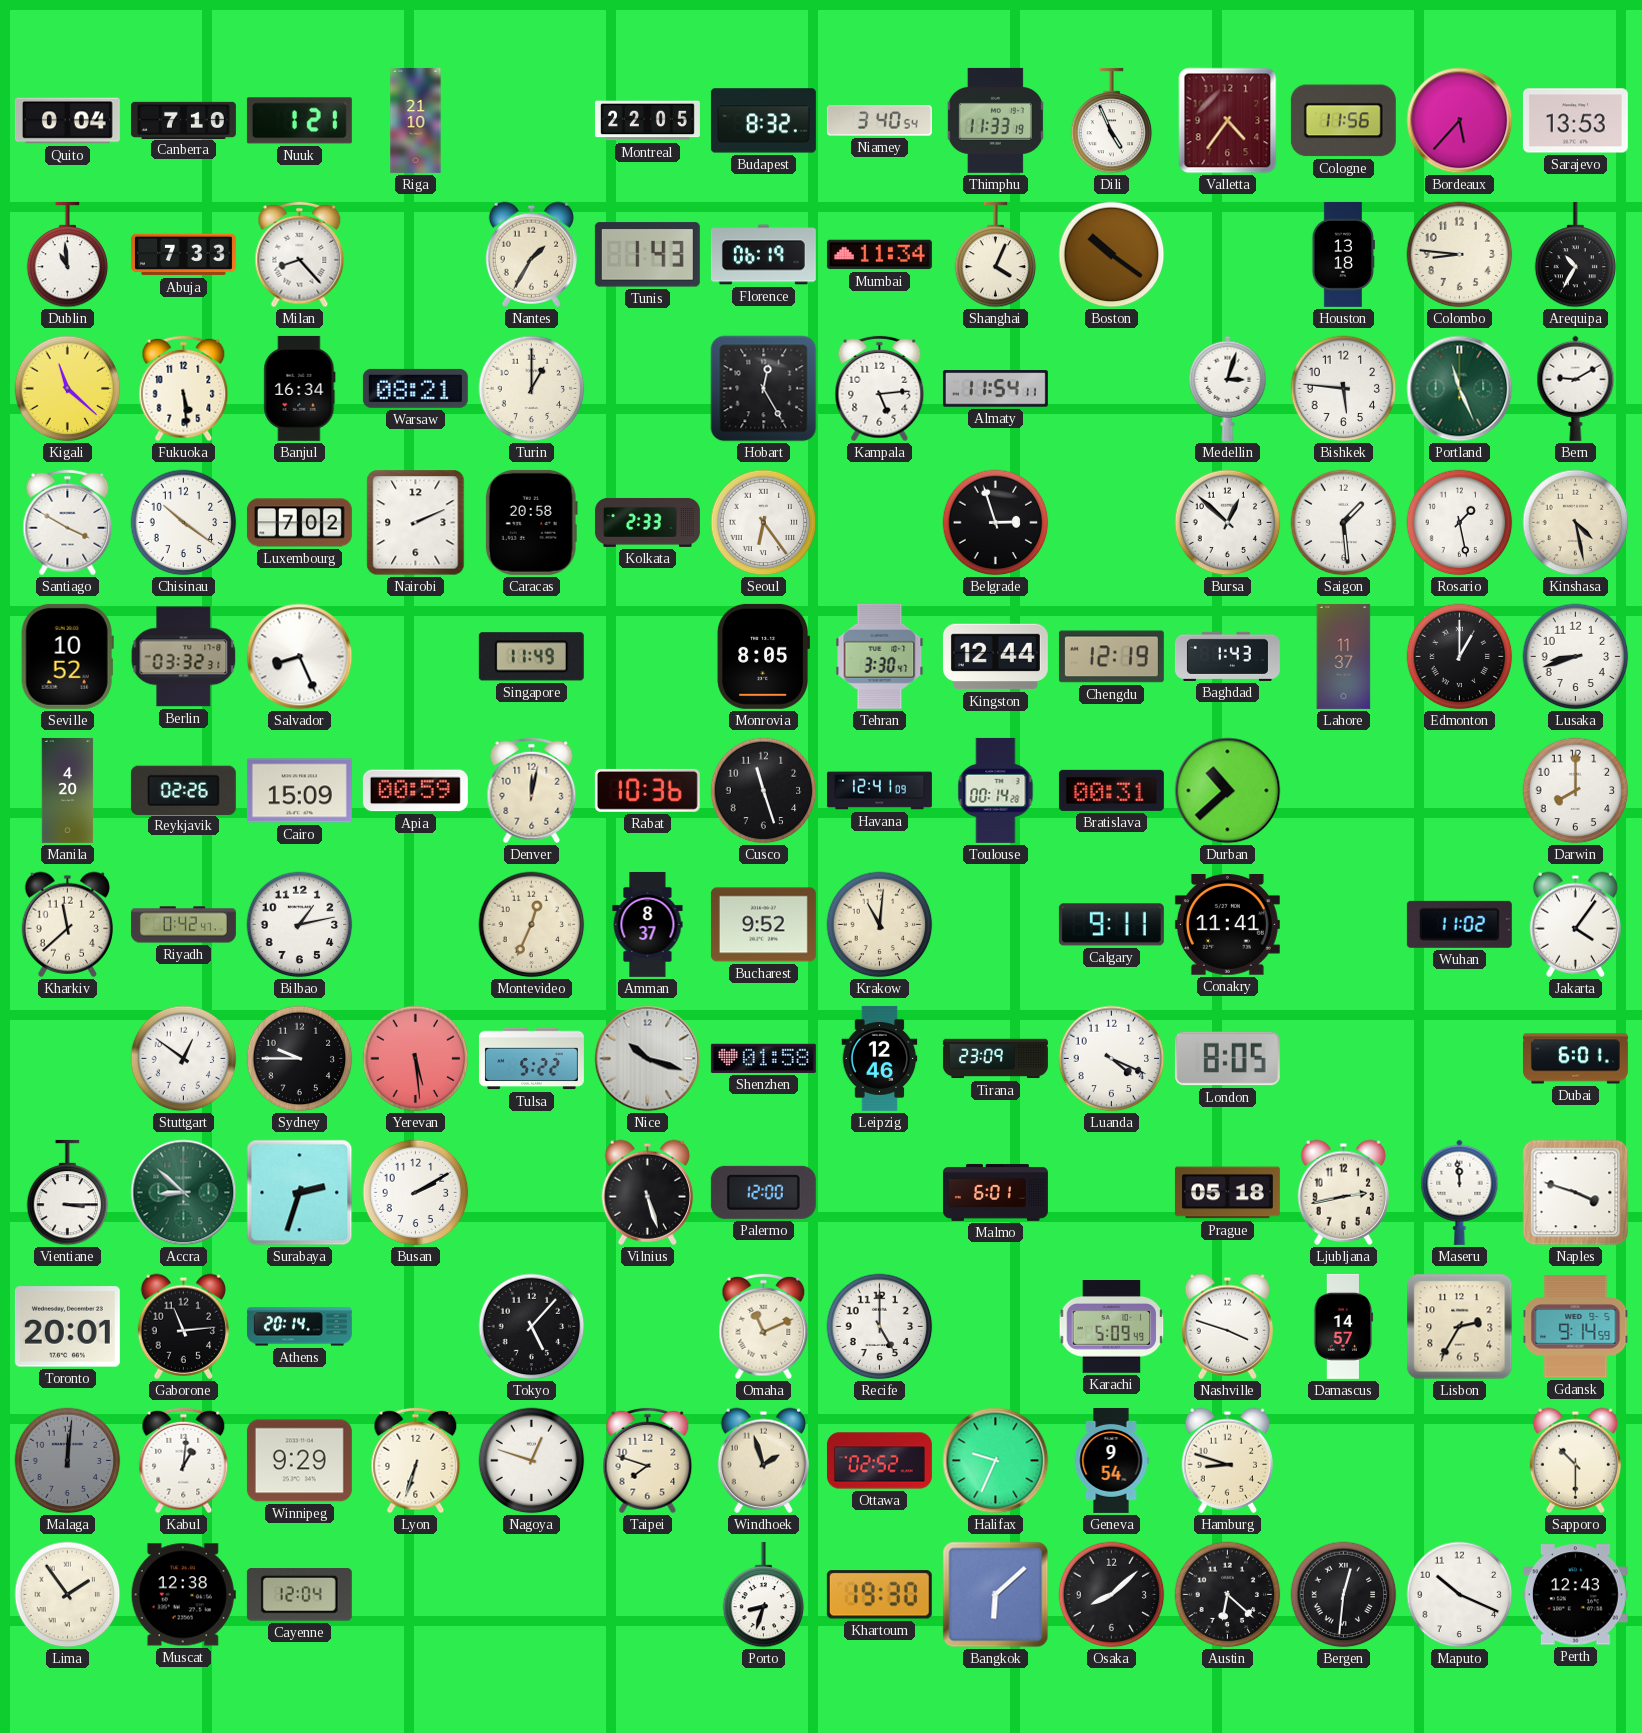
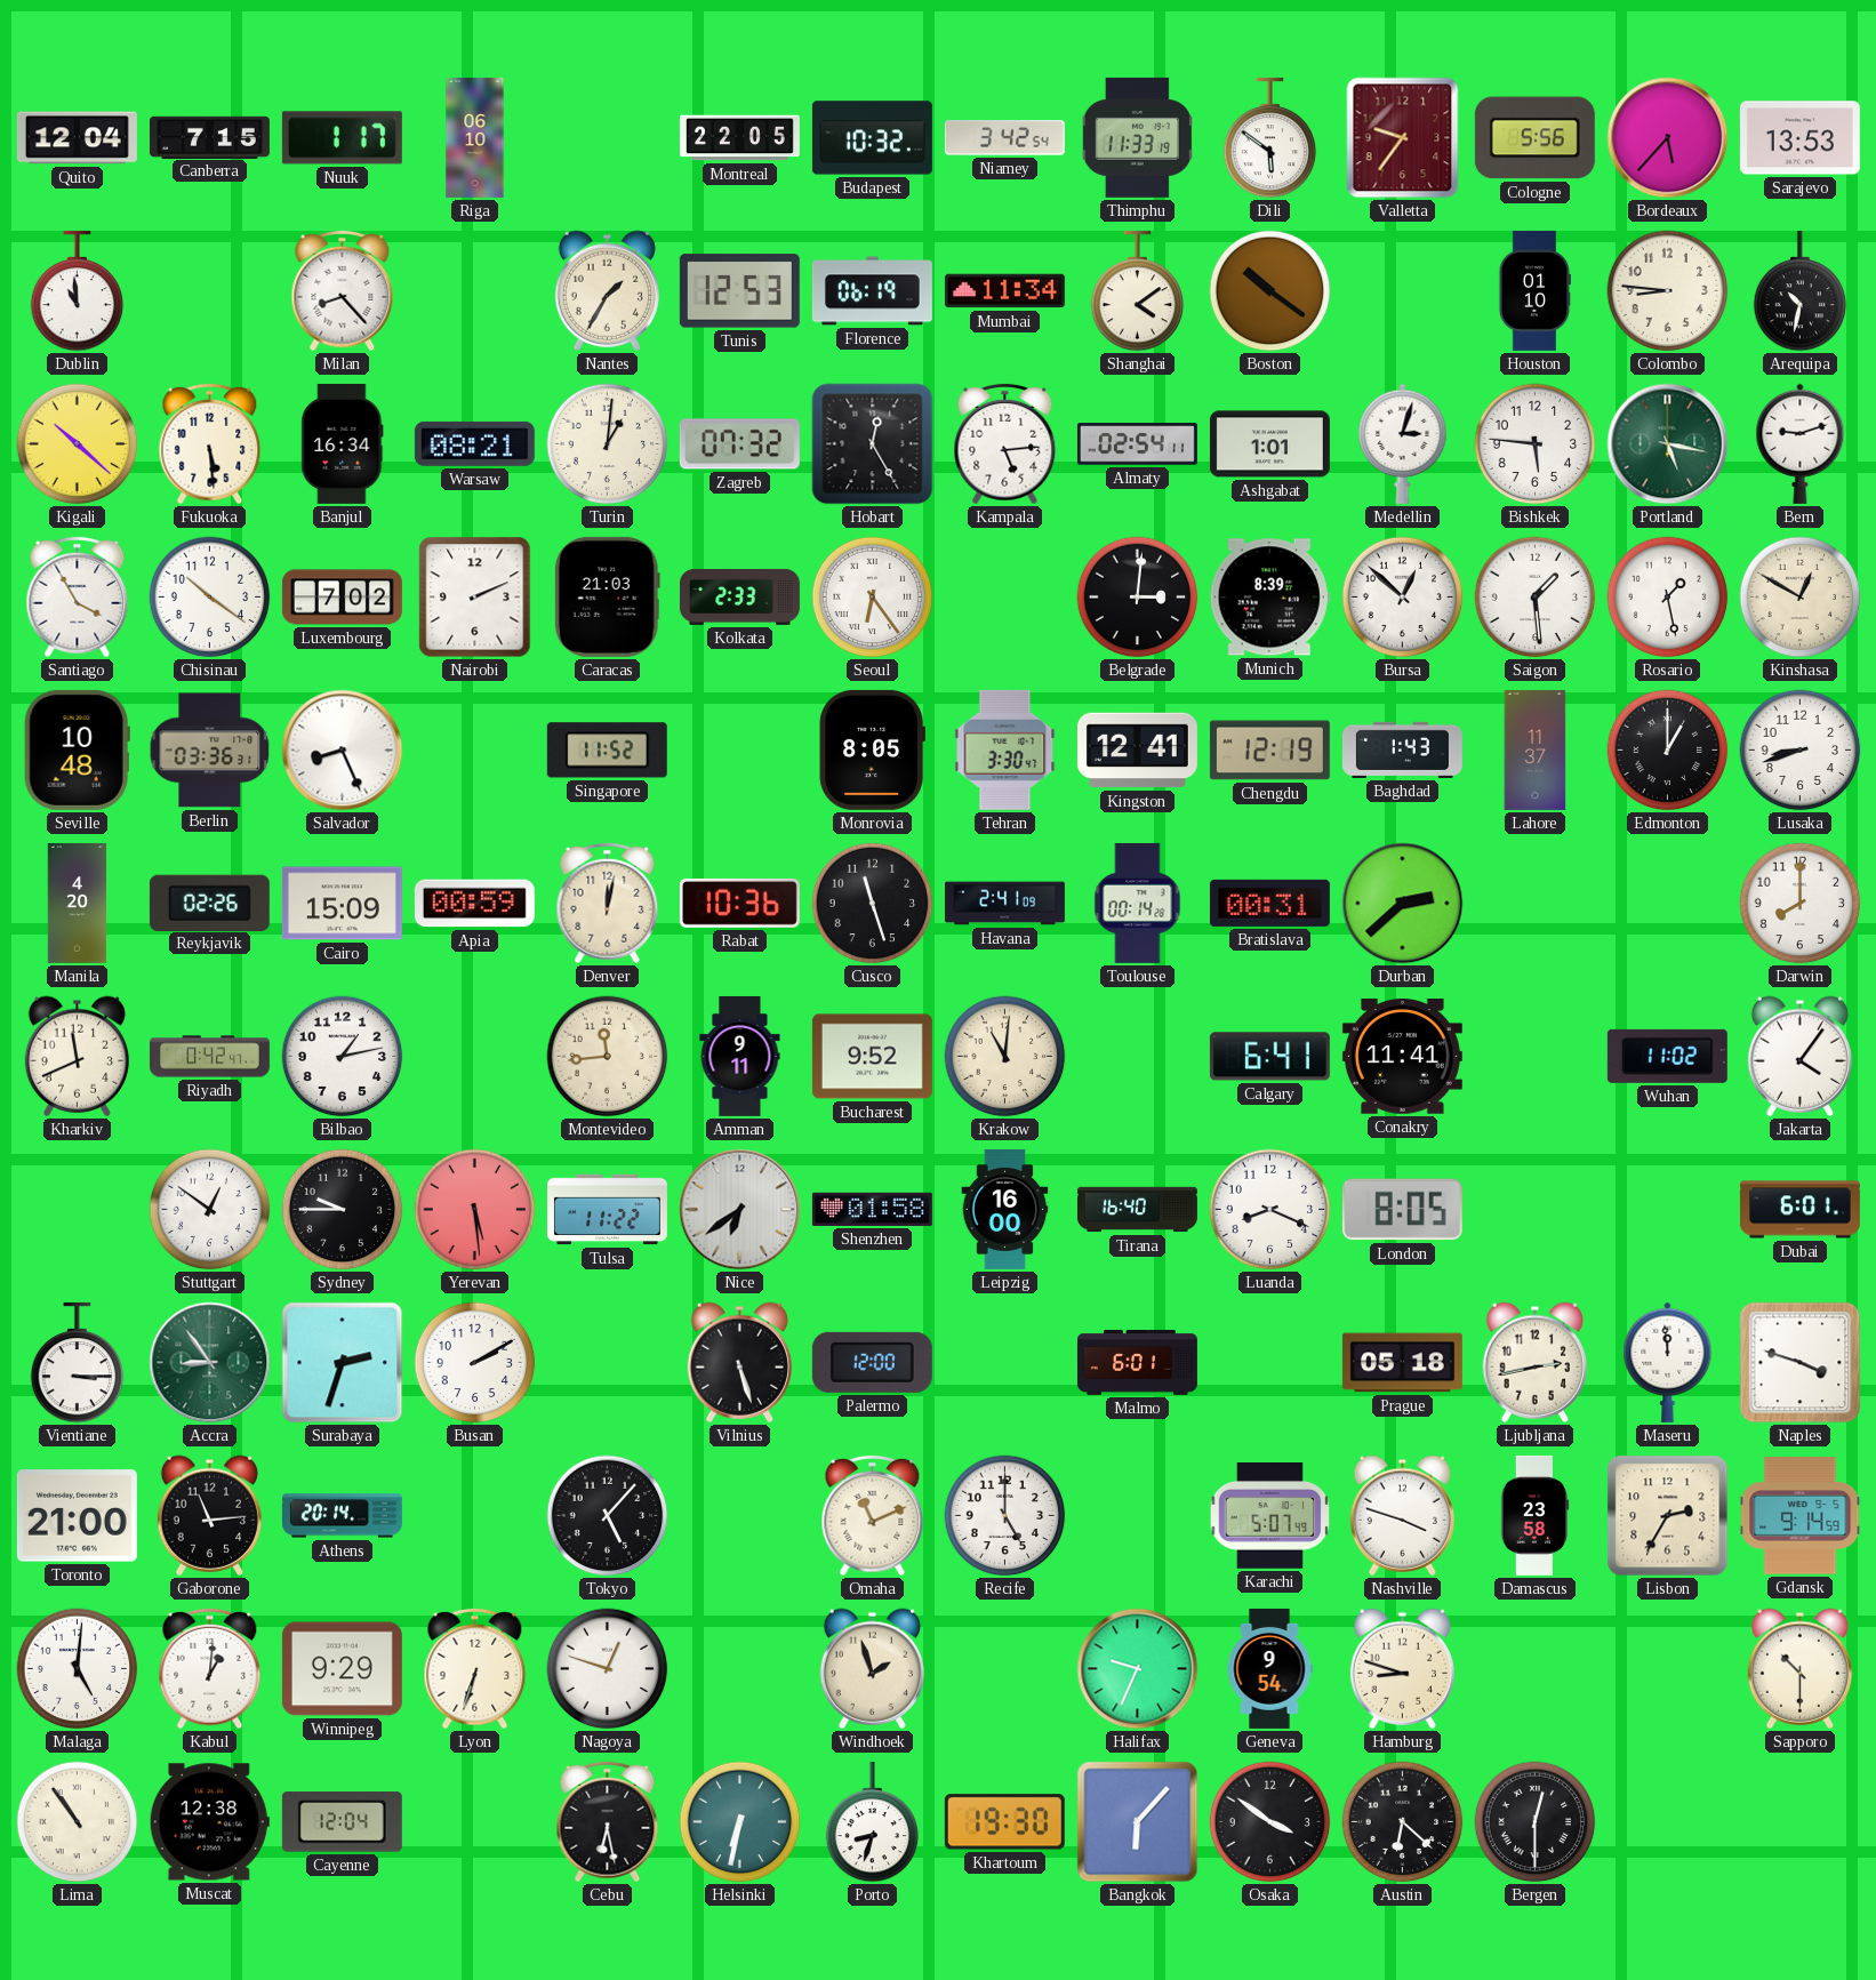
Quito: 0:04 -> 12:04
Canberra: 7:10 -> 7:15
Nuuk: 1:21 -> 1:17
Riga: 21:10 -> 06:10
Budapest: 8:32 -> 10:32
Niamey: 3:40 -> 3:42
Dili: 4:56 -> 5:51
Valletta: 4:36 -> 9:36
Cologne: 11:56 -> 5:56
Abuja: 7:33 -> none
Tunis: 1:43 -> 12:53
Shanghai: 4:04 -> 4:09
Houston: 13:18 -> 01:10
Arequipa: 10:35 -> 10:32
Kigali: 11:22 -> 10:22
Turin: 1:00 -> 1:01
Zagreb: none -> 07:32
Almaty: 11:54 -> 02:54
Ashgabat: none -> 1:01
Portland: 11:26 -> 5:17
Bern: 9:10 -> 9:12
Santiago: 3:50 -> 3:55
Caracas: 20:58 -> 21:03
Belgrade: 2:57 -> 3:01
Munich: none -> 8:39
Kinshasa: 4:28 -> 12:50
Seville: 10:52 -> 10:48
Berlin: 03:32 -> 03:36
Singapore: 11:49 -> 11:52
Kingston: 12:44 -> 12:41
Havana: 12:41 -> 2:41
Durban: 10:38 -> 2:38
Kharkiv: 11:38 -> 11:41
Montevideo: 12:34 -> 11:44
Amman: 8:37 -> 9:11
Calgary: 9:11 -> 6:41
Tulsa: 5:22 -> 11:22
Nice: 10:18 -> 6:39
Leipzig: 12:46 -> 16:00
Tirana: 23:09 -> 16:40
Luanda: 4:19 -> 8:19
Accra: 8:52 -> 8:54
Toronto: 20:01 -> 21:00
Karachi: 5:09 -> 5:07
Damascus: 14:57 -> 23:58
Malaga: 12:01 -> 5:01
Malaga dial: grey -> white
Taipei: 7:48 -> none
Ottawa: 02:52 -> none
Lima: 1:54 -> 10:54
Cebu: none -> 6:28
Helsinki: none -> 6:32
Bangkok: 6:08 -> 6:07
Osaka: 8:08 -> 3:51
Bergen: 12:31 -> 12:30
Maputo: 10:19 -> none
Perth: 12:43 -> none
